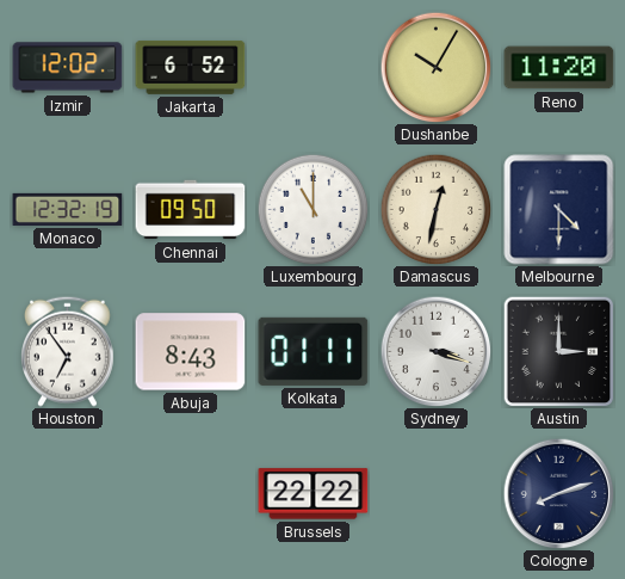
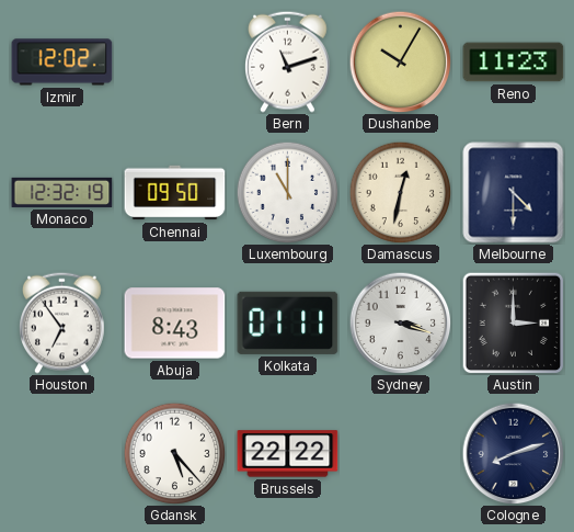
Jakarta: 6:52 -> none
Bern: none -> 11:12
Reno: 11:20 -> 11:23
Gdansk: none -> 5:23
